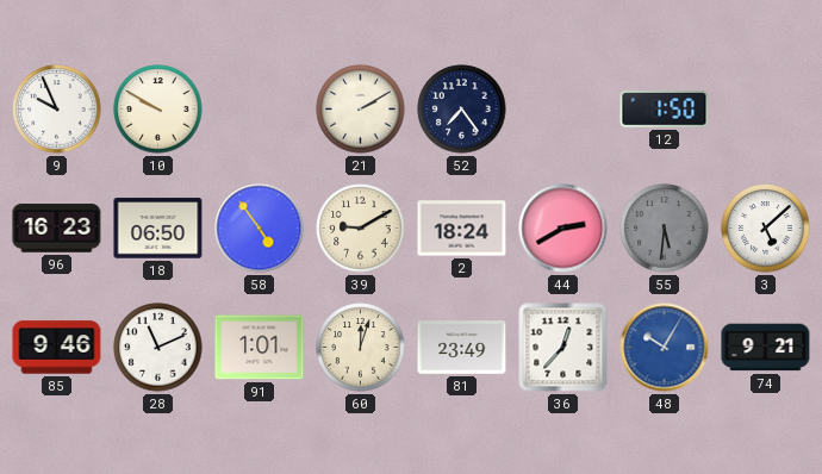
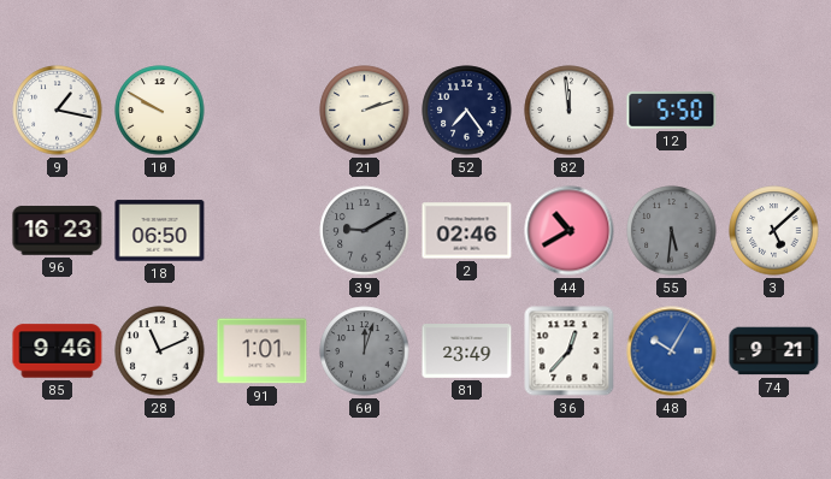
9: 9:56 -> 1:17
21: 2:10 -> 2:12
82: none -> 11:59
12: 1:50 -> 5:50
58: 4:54 -> none
39 dial: cream -> grey
2: 18:24 -> 02:46
44: 2:40 -> 10:40
60 dial: cream -> grey
